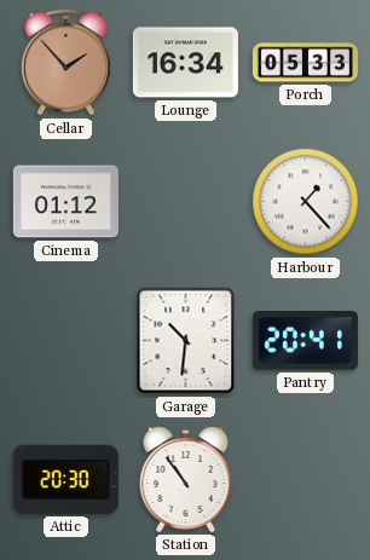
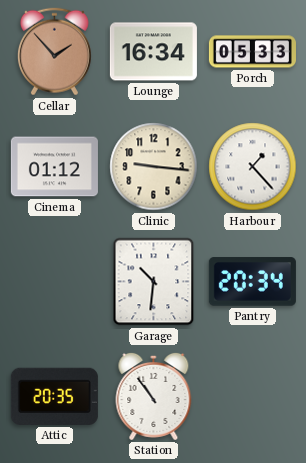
Clinic: none -> 9:16
Pantry: 20:41 -> 20:34
Attic: 20:30 -> 20:35
